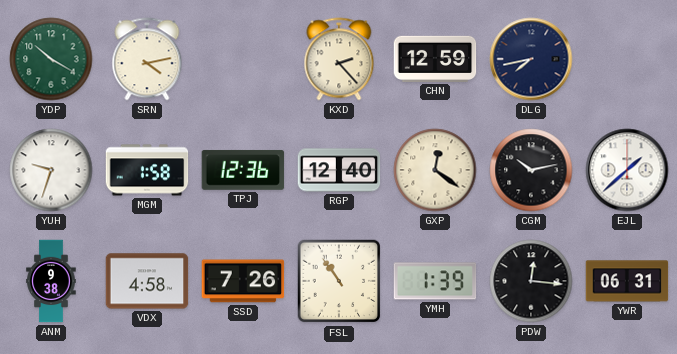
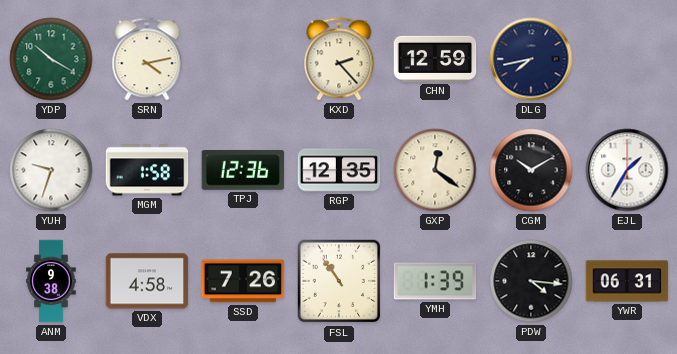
RGP: 12:40 -> 12:35
CGM: 10:13 -> 10:10
EJL: 1:38 -> 1:35
PDW: 12:16 -> 4:16
